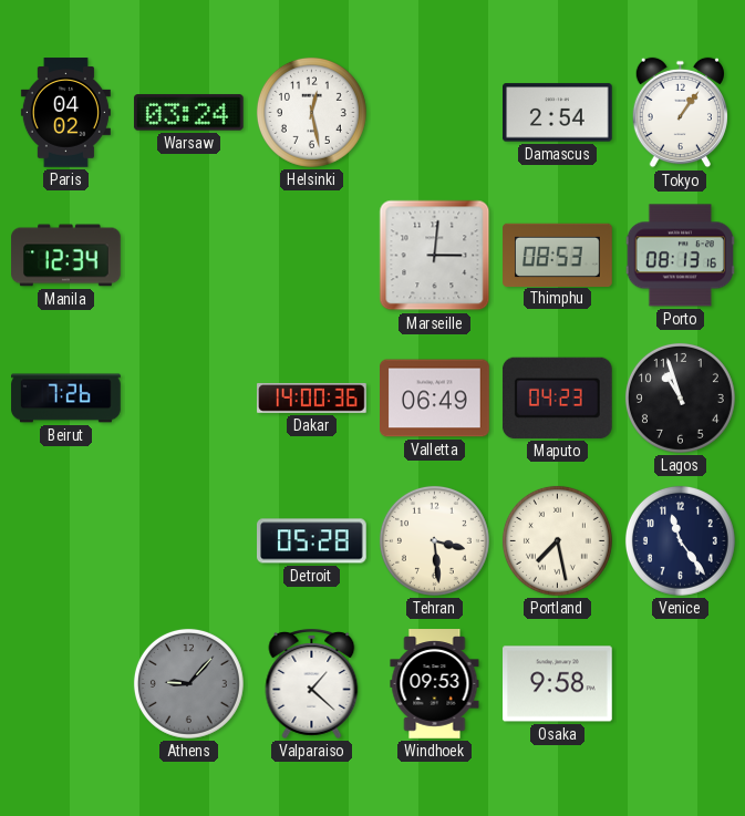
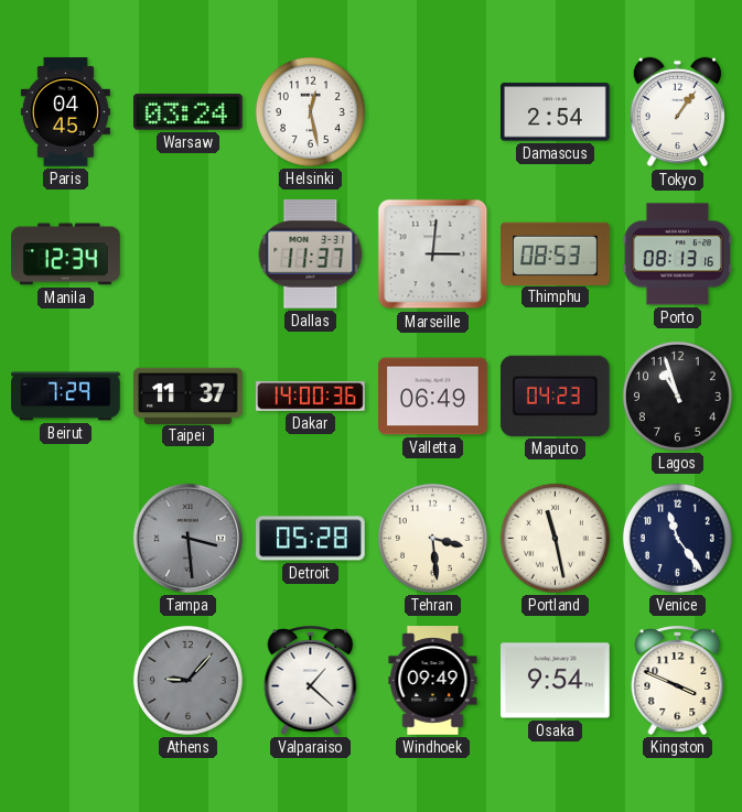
Paris: 04:02 -> 04:45
Dallas: none -> 11:37
Beirut: 7:26 -> 7:29
Taipei: none -> 11:37
Tampa: none -> 3:29
Portland: 7:28 -> 11:28
Windhoek: 09:53 -> 09:49
Osaka: 9:58 -> 9:54
Kingston: none -> 3:49
